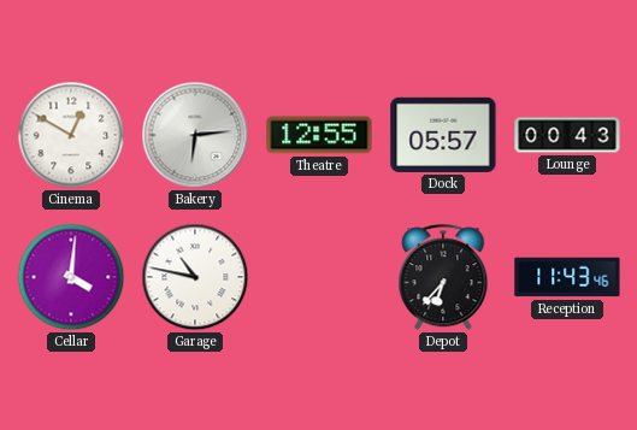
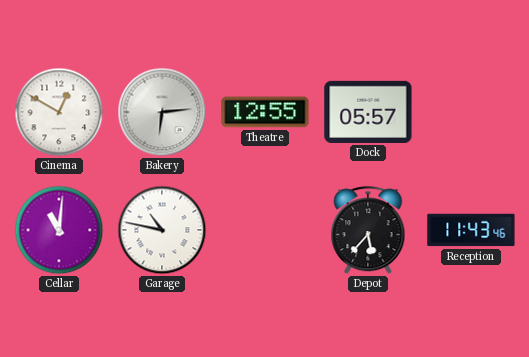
Lounge: 00:43 -> none
Cellar: 4:01 -> 11:01
Depot: 6:37 -> 5:37
